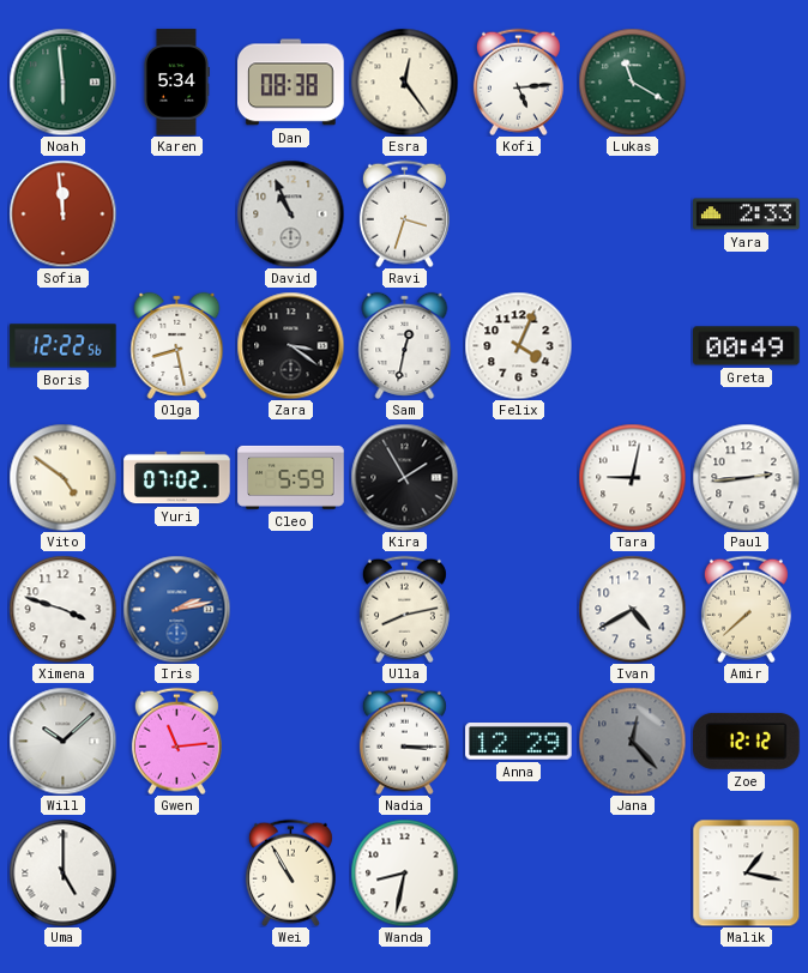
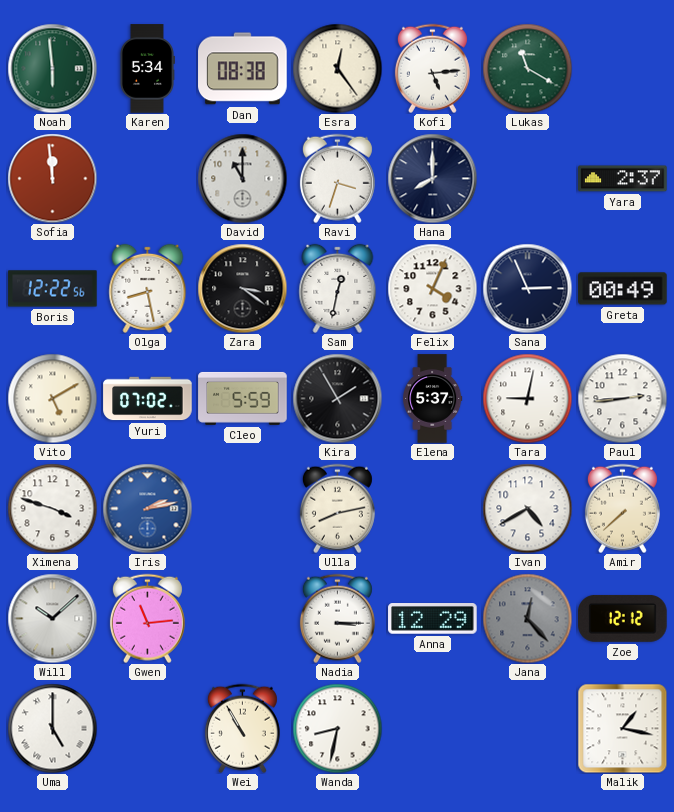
David: 10:56 -> 11:00
Hana: none -> 8:00
Yara: 2:33 -> 2:37
Sana: none -> 2:56
Vito: 4:51 -> 5:10
Elena: none -> 5:37
